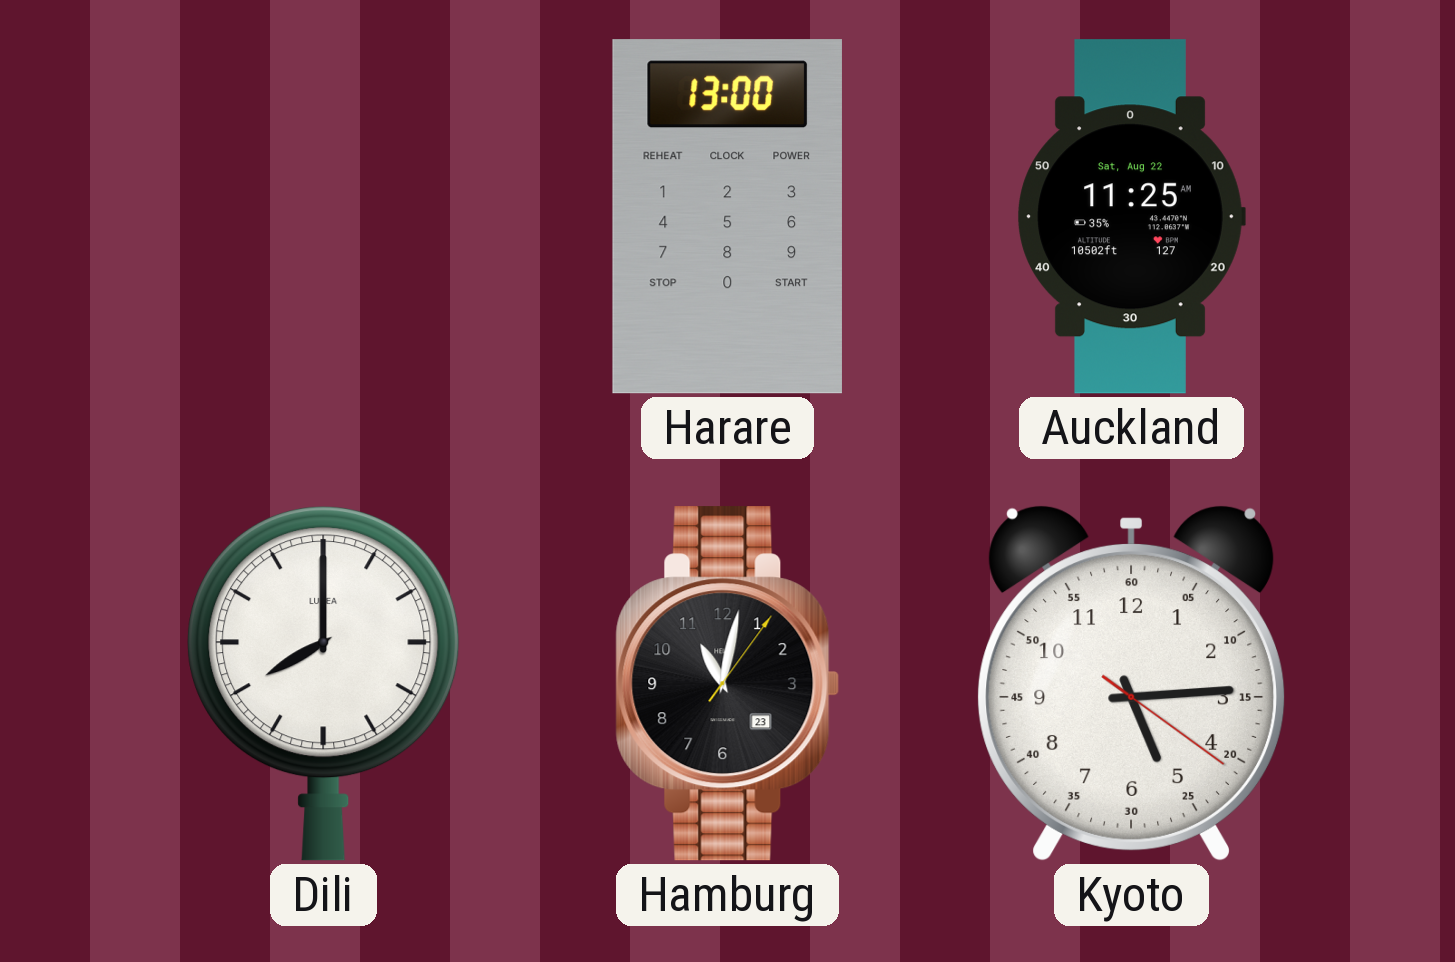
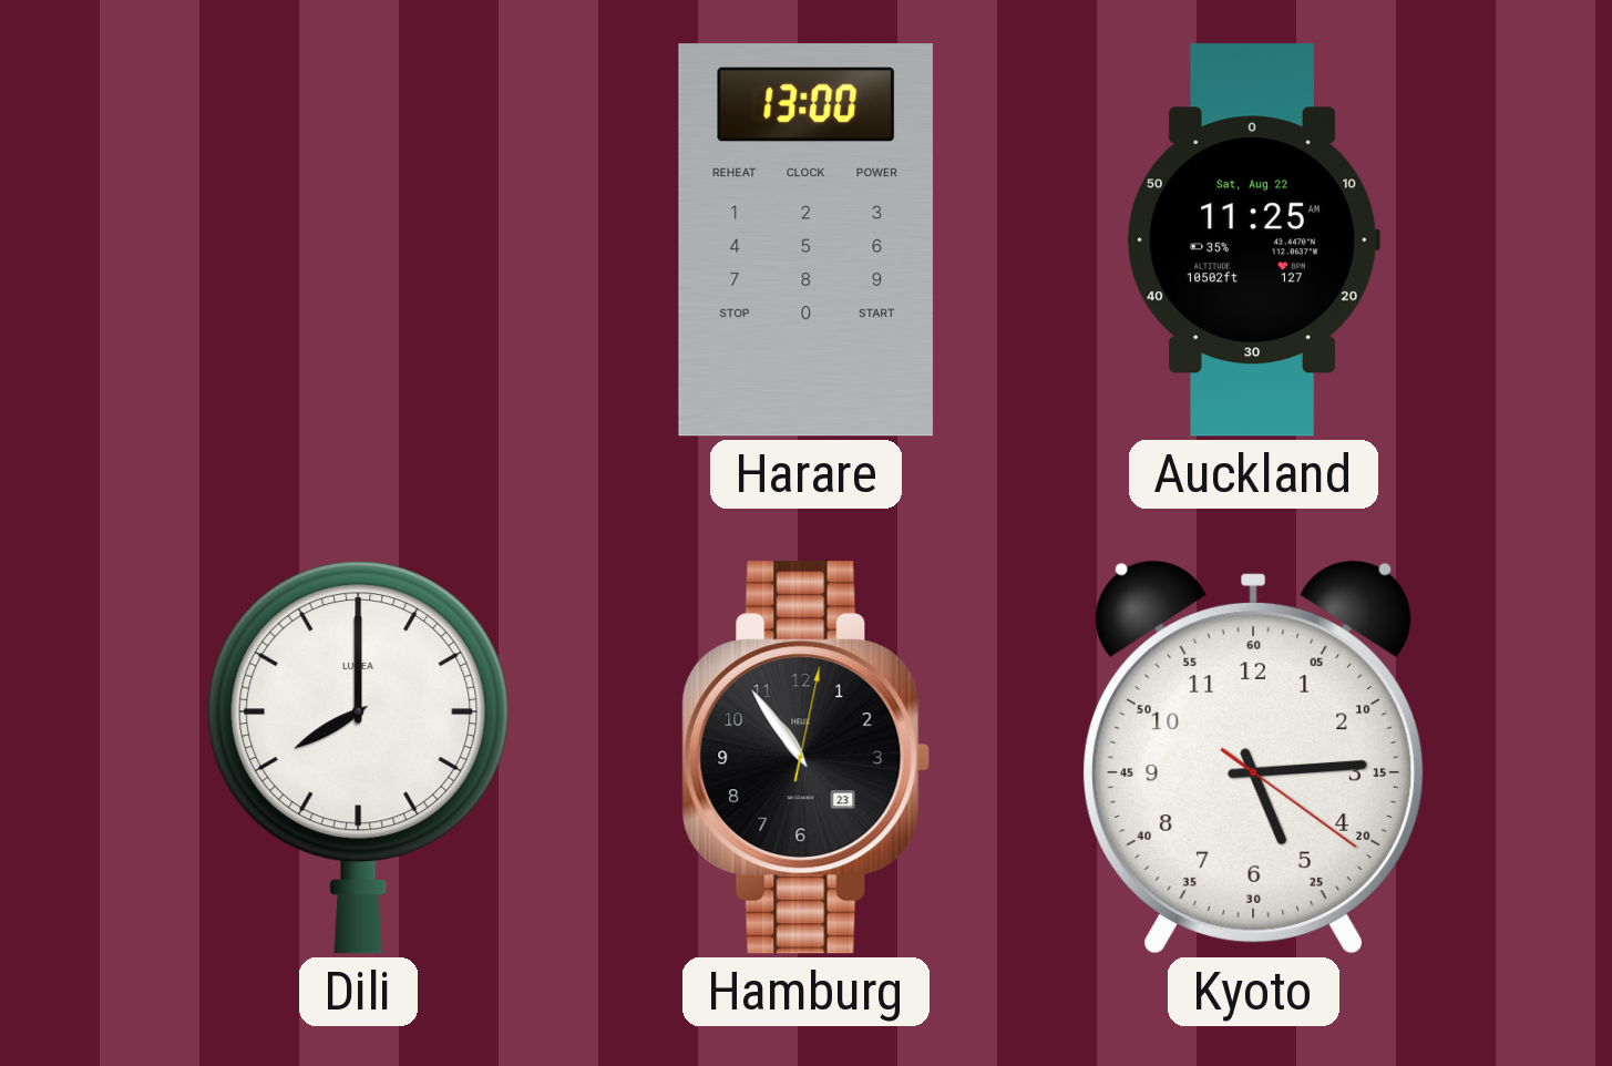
Hamburg: 11:02 -> 10:54
